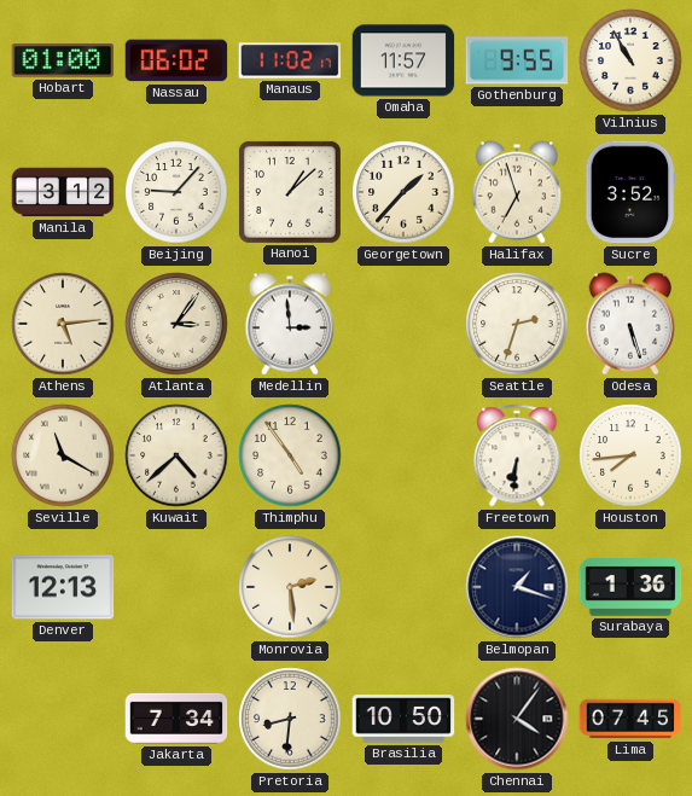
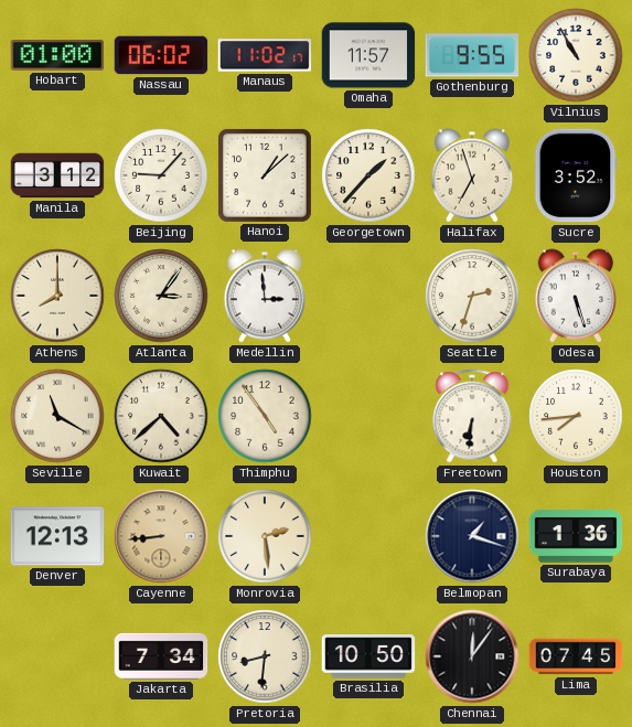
Athens: 5:14 -> 8:00
Cayenne: none -> 8:44
Chennai: 4:06 -> 12:06
